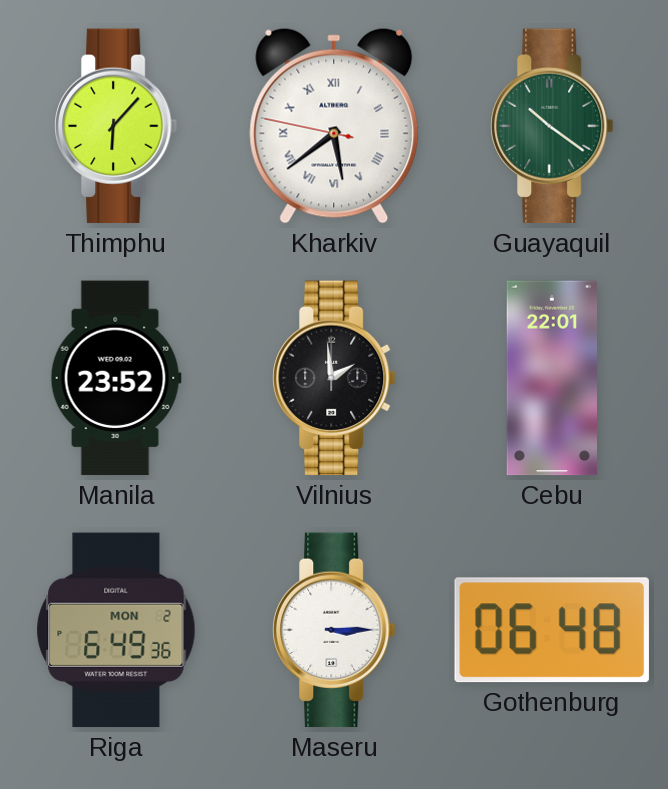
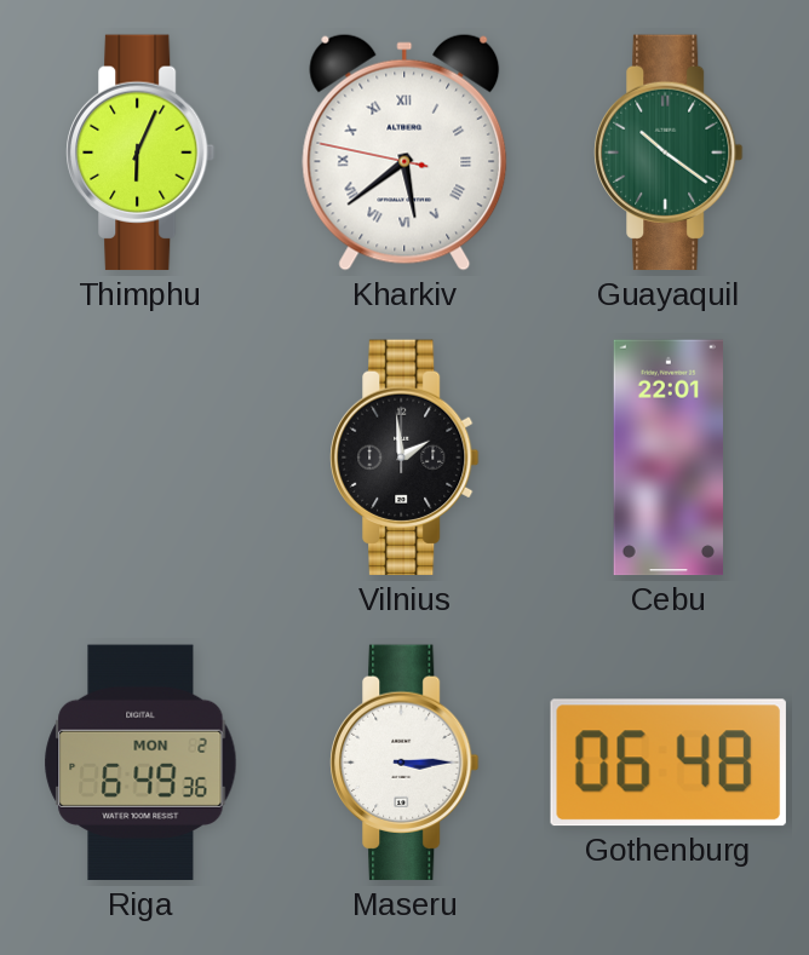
Thimphu: 6:07 -> 6:04
Manila: 23:52 -> none
